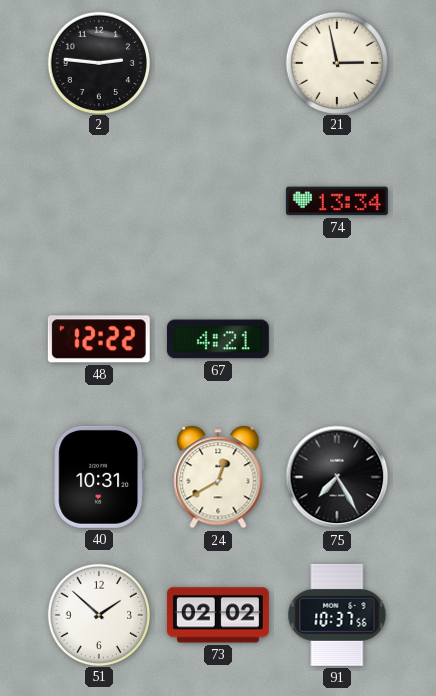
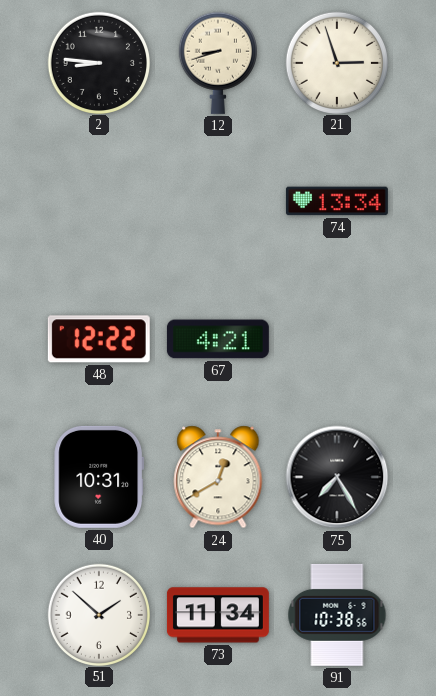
2: 2:46 -> 8:46
12: none -> 8:42
21: 2:58 -> 2:57
73: 02:02 -> 11:34
91: 10:37 -> 10:38
